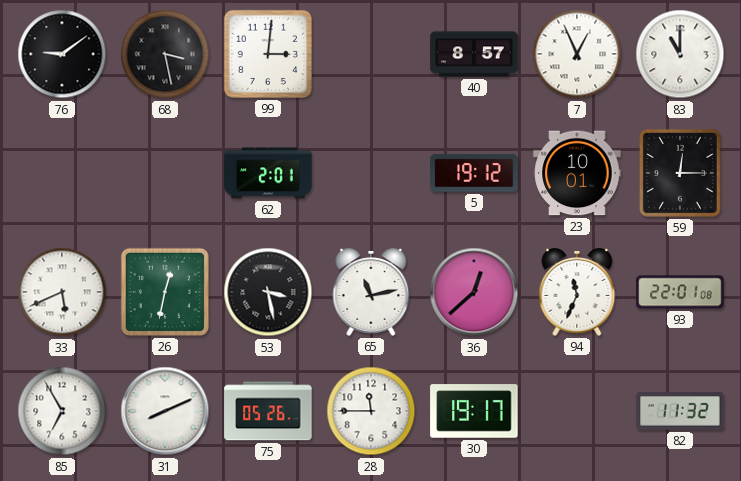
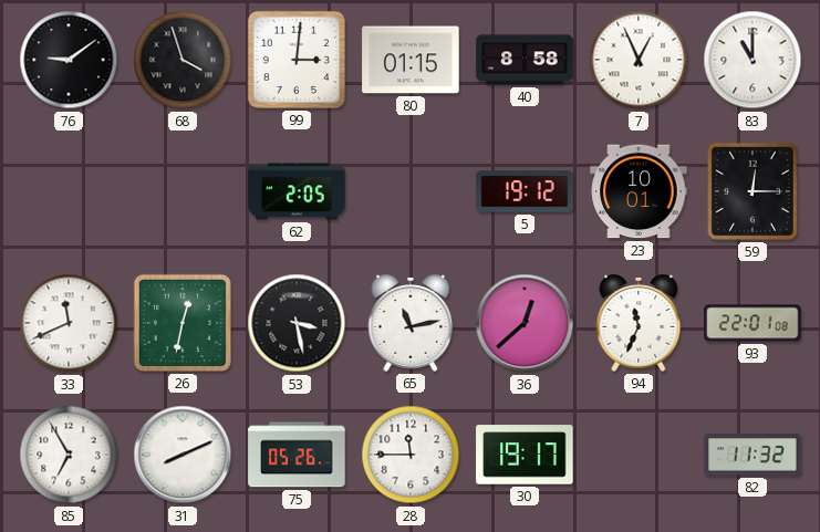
68: 3:28 -> 3:57
80: none -> 01:15
40: 8:57 -> 8:58
62: 2:01 -> 2:05
33: 5:41 -> 11:41
